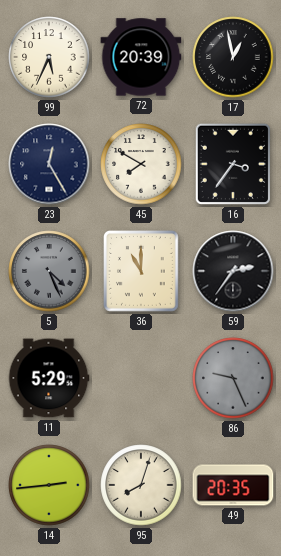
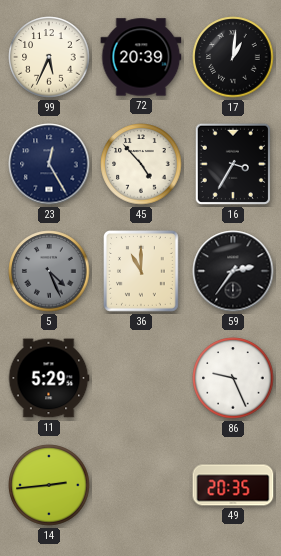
17: 12:58 -> 1:01
45: 7:50 -> 4:53
16: 3:36 -> 3:35
86 dial: grey -> white
95: 8:03 -> none
